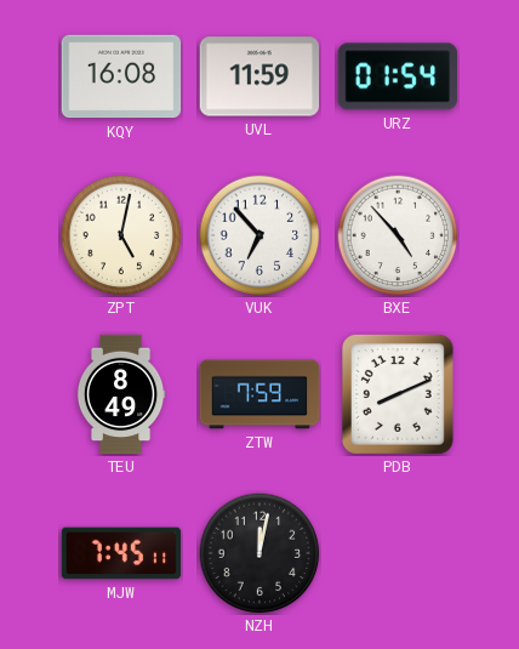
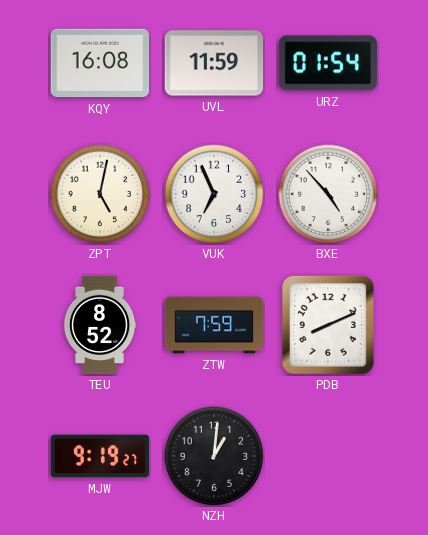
VUK: 6:53 -> 6:56
TEU: 8:49 -> 8:52
MJW: 7:45 -> 9:19
NZH: 12:02 -> 1:01
